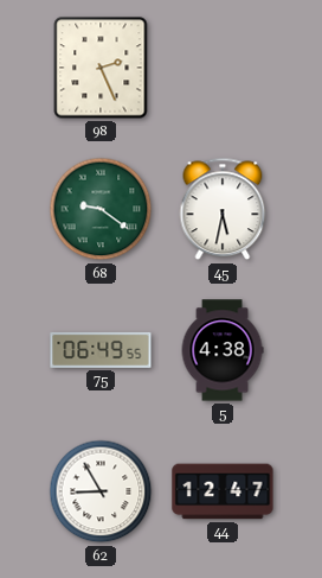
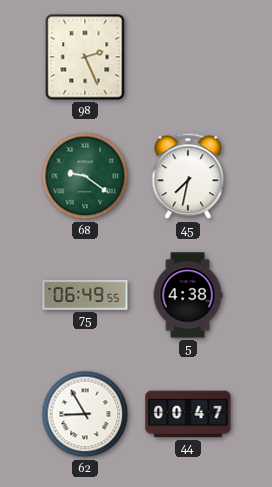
45: 5:32 -> 7:32
44: 12:47 -> 00:47
